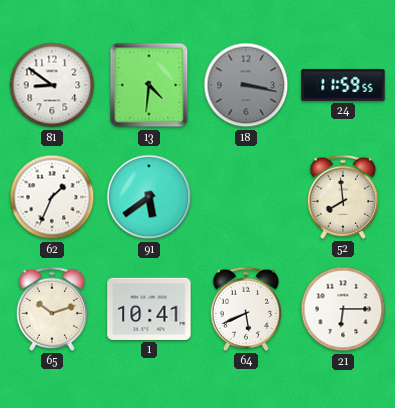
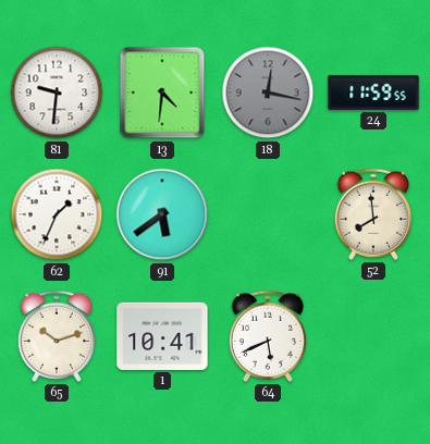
81: 8:51 -> 9:31
18: 3:17 -> 12:17
21: 6:15 -> none
